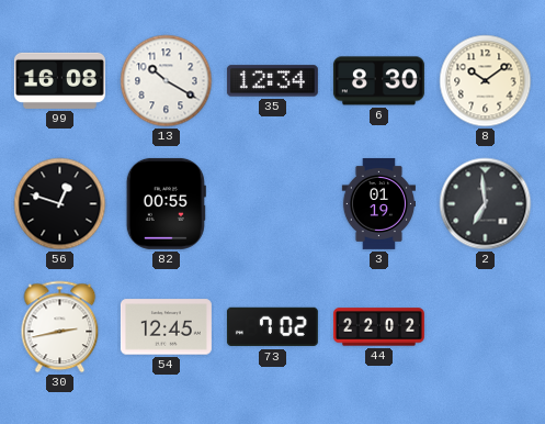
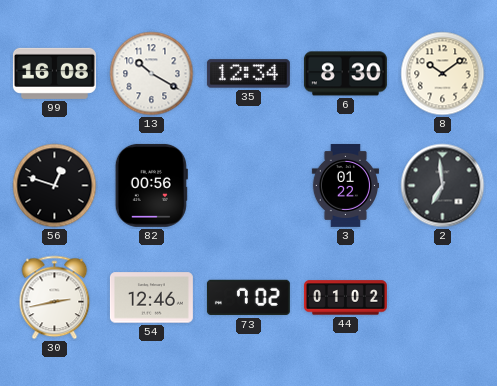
82: 00:55 -> 00:56
3: 01:19 -> 01:22
54: 12:45 -> 12:46
44: 22:02 -> 01:02
